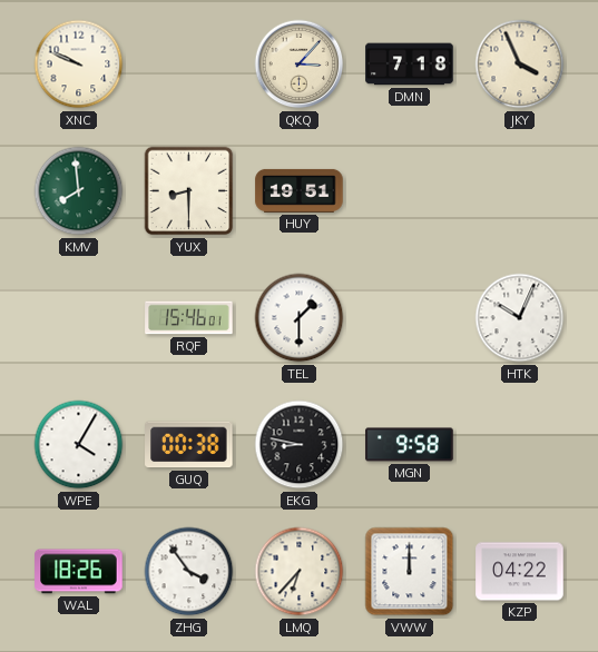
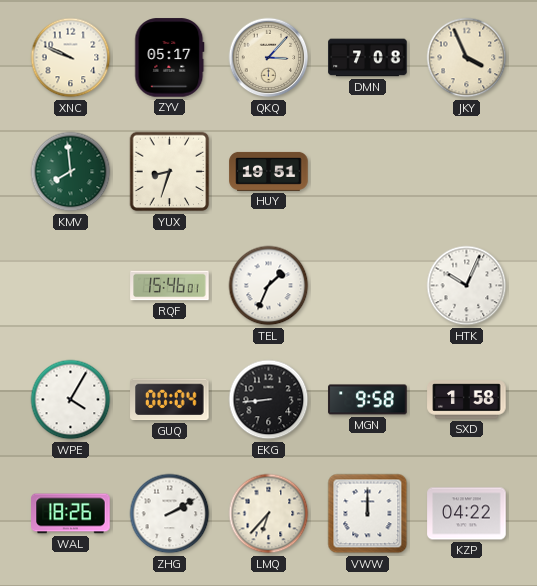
ZYV: none -> 05:17
DMN: 7:18 -> 7:08
YUX: 8:30 -> 8:33
TEL: 1:30 -> 1:34
GUQ: 00:38 -> 00:04
EKG: 8:47 -> 8:44
SXD: none -> 1:58
ZHG: 3:54 -> 2:10
